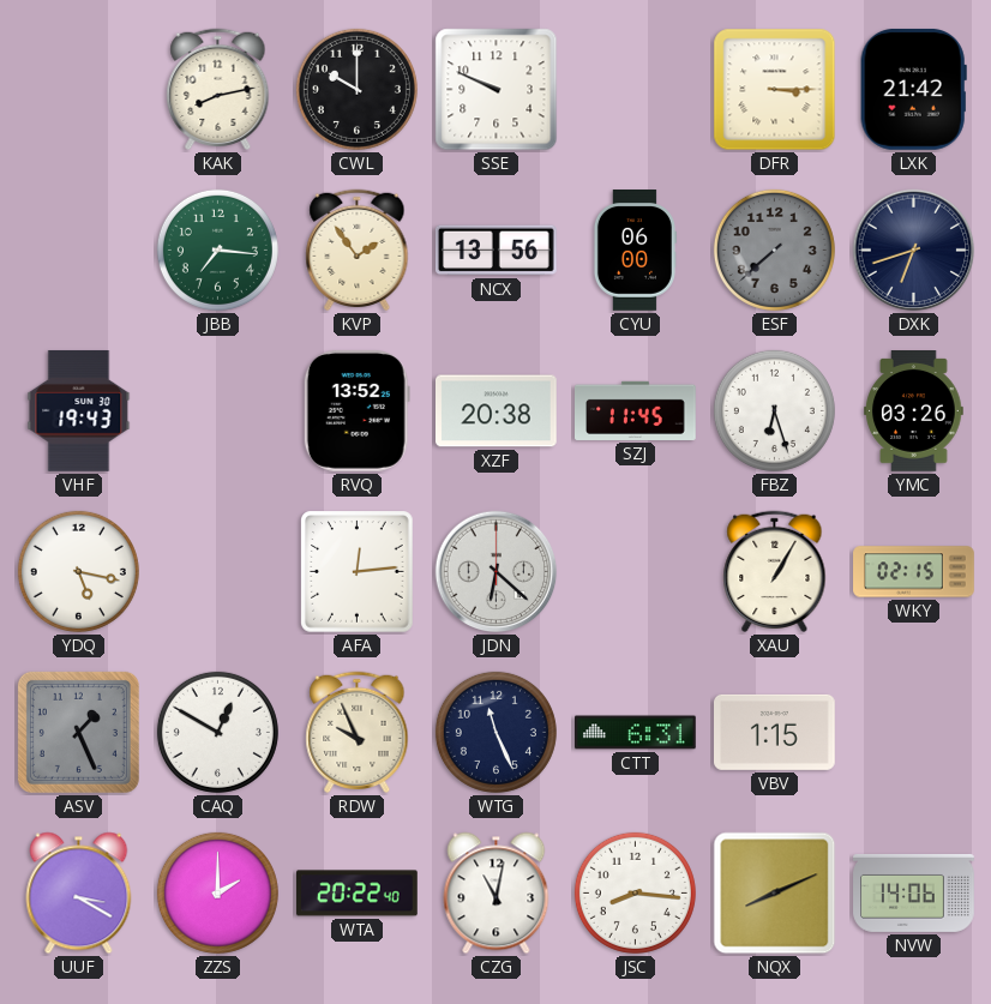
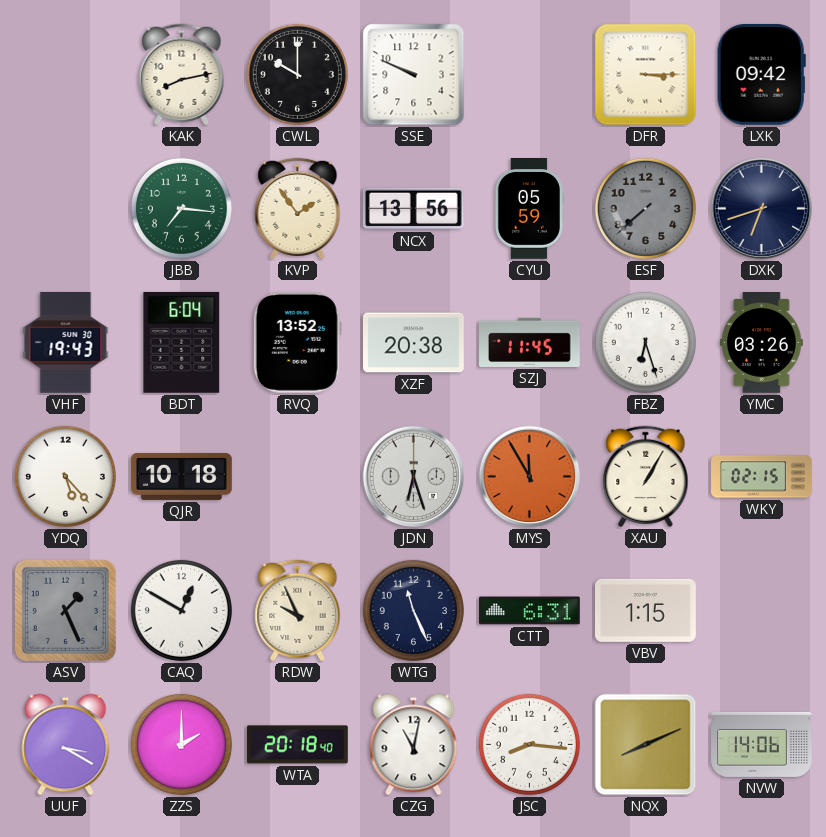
LXK: 21:42 -> 09:42
CYU: 06:00 -> 05:59
BDT: none -> 6:04
YDQ: 5:17 -> 5:23
QJR: none -> 10:18
AFA: 12:14 -> none
JDN: 6:22 -> 6:27
MYS: none -> 11:55
WTA: 20:22 -> 20:18
